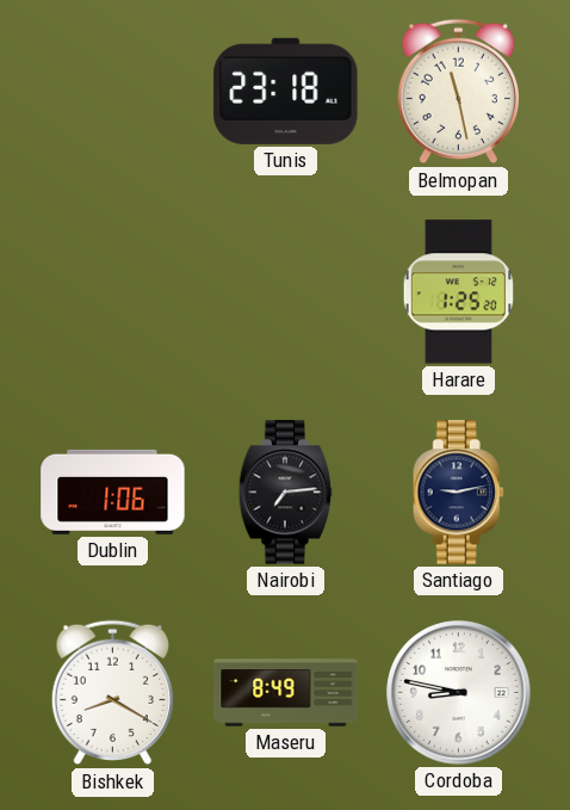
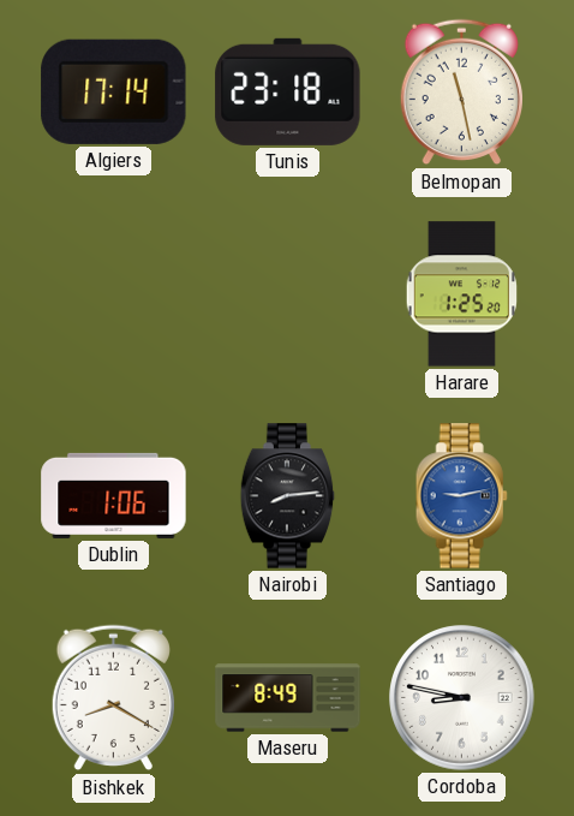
Algiers: none -> 17:14
Nairobi: 7:14 -> 8:14
Santiago dial: navy -> blue
